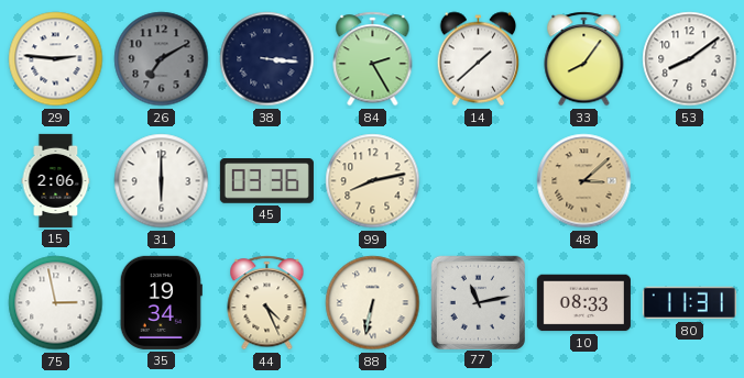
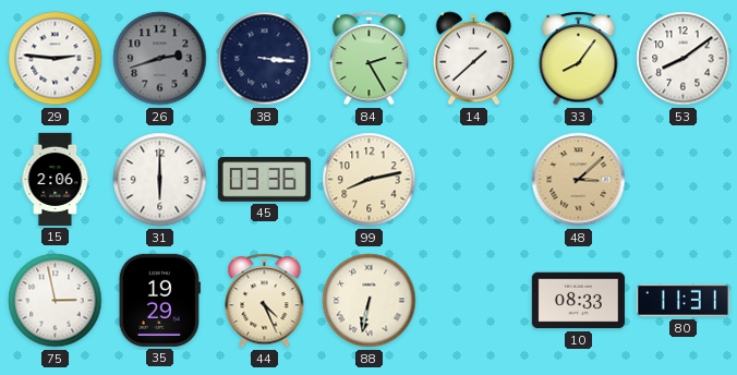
26: 7:10 -> 2:42
35: 19:34 -> 19:29
77: 11:13 -> none
